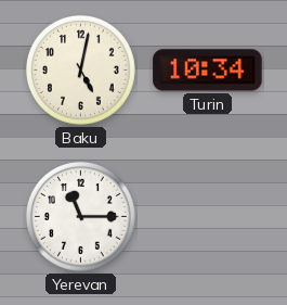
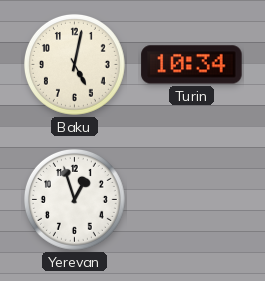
Yerevan: 11:15 -> 12:57
